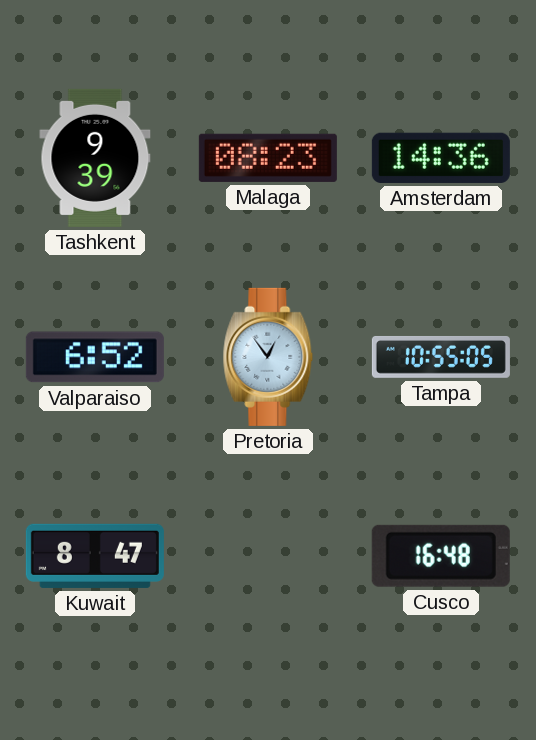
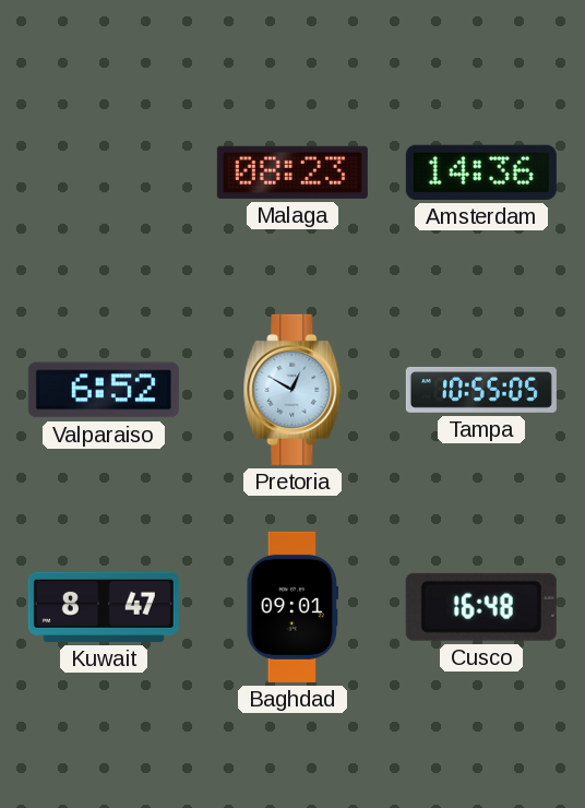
Tashkent: 9:39 -> none
Pretoria: 12:54 -> 12:50
Baghdad: none -> 09:01
